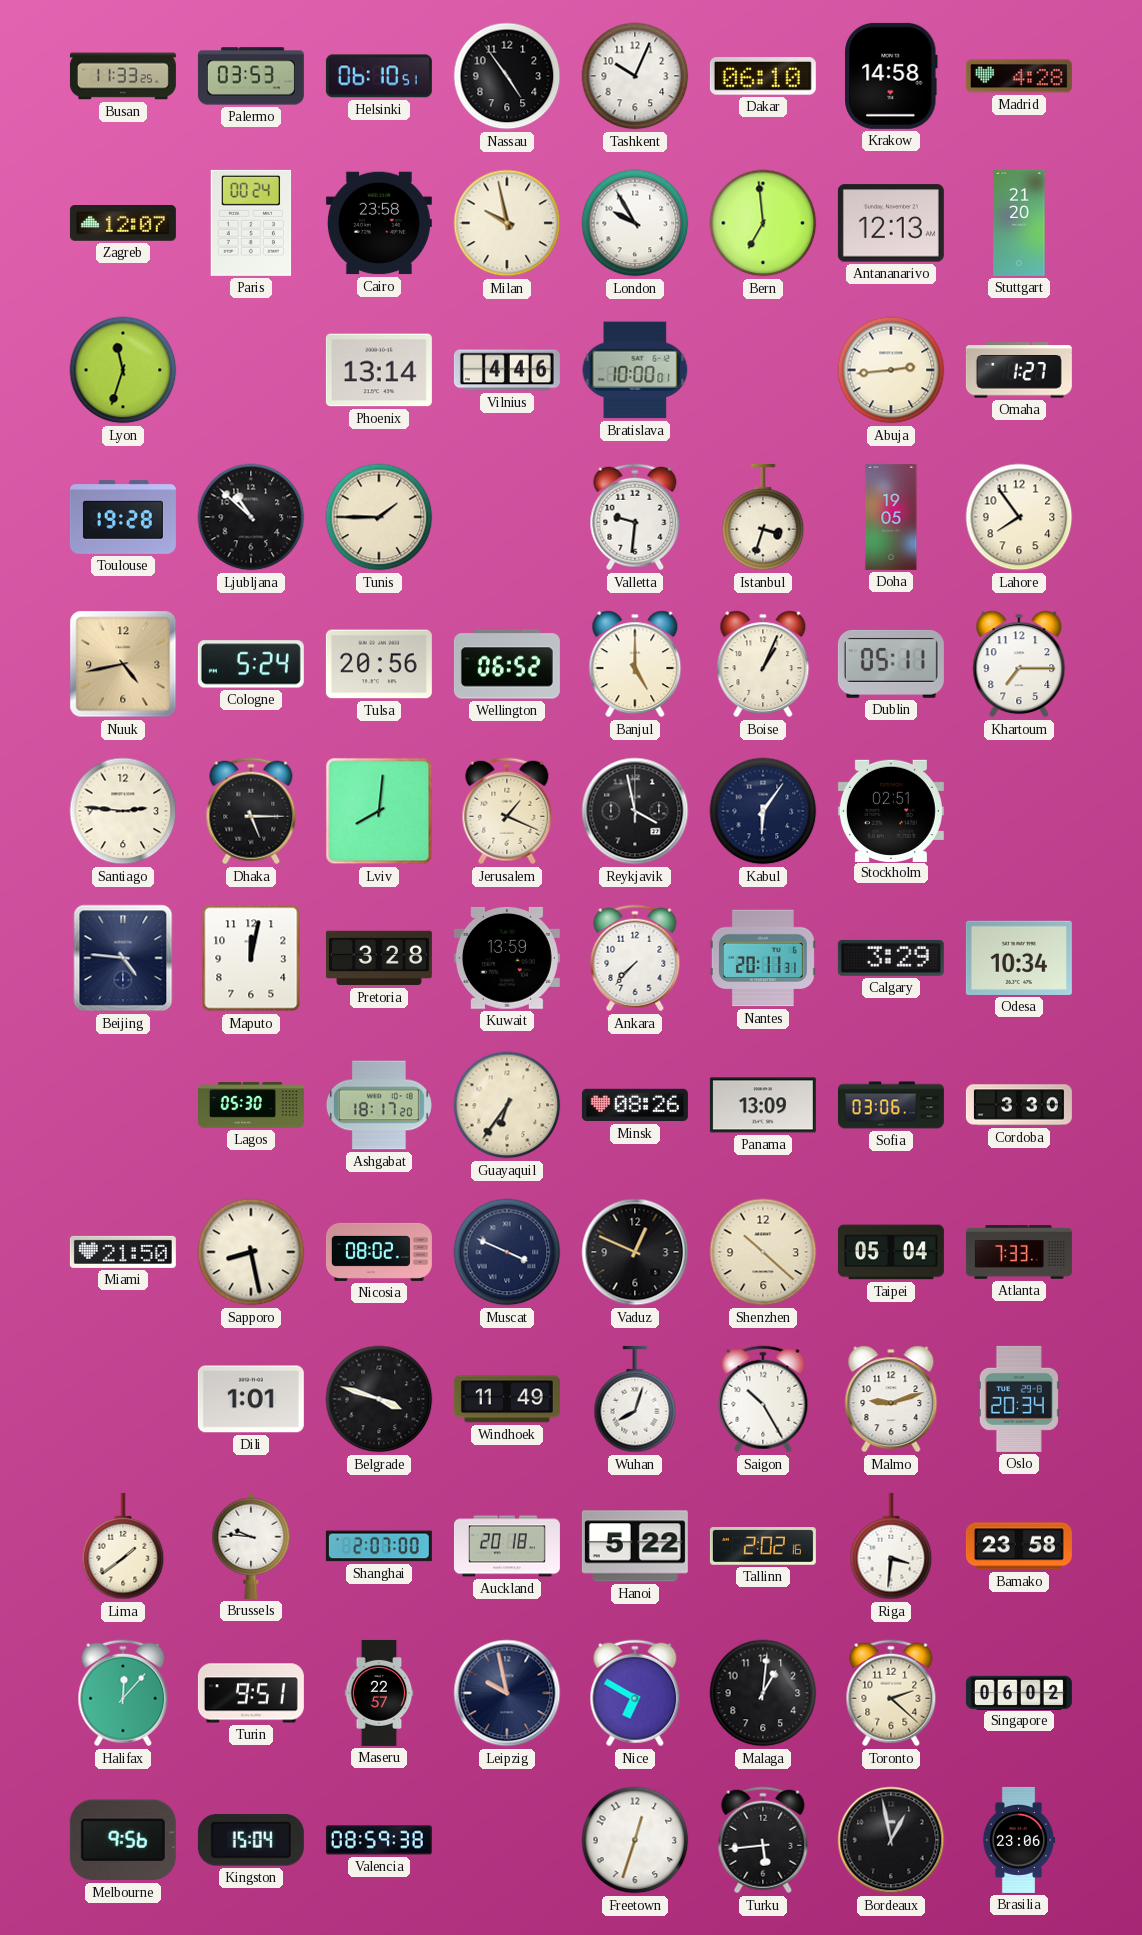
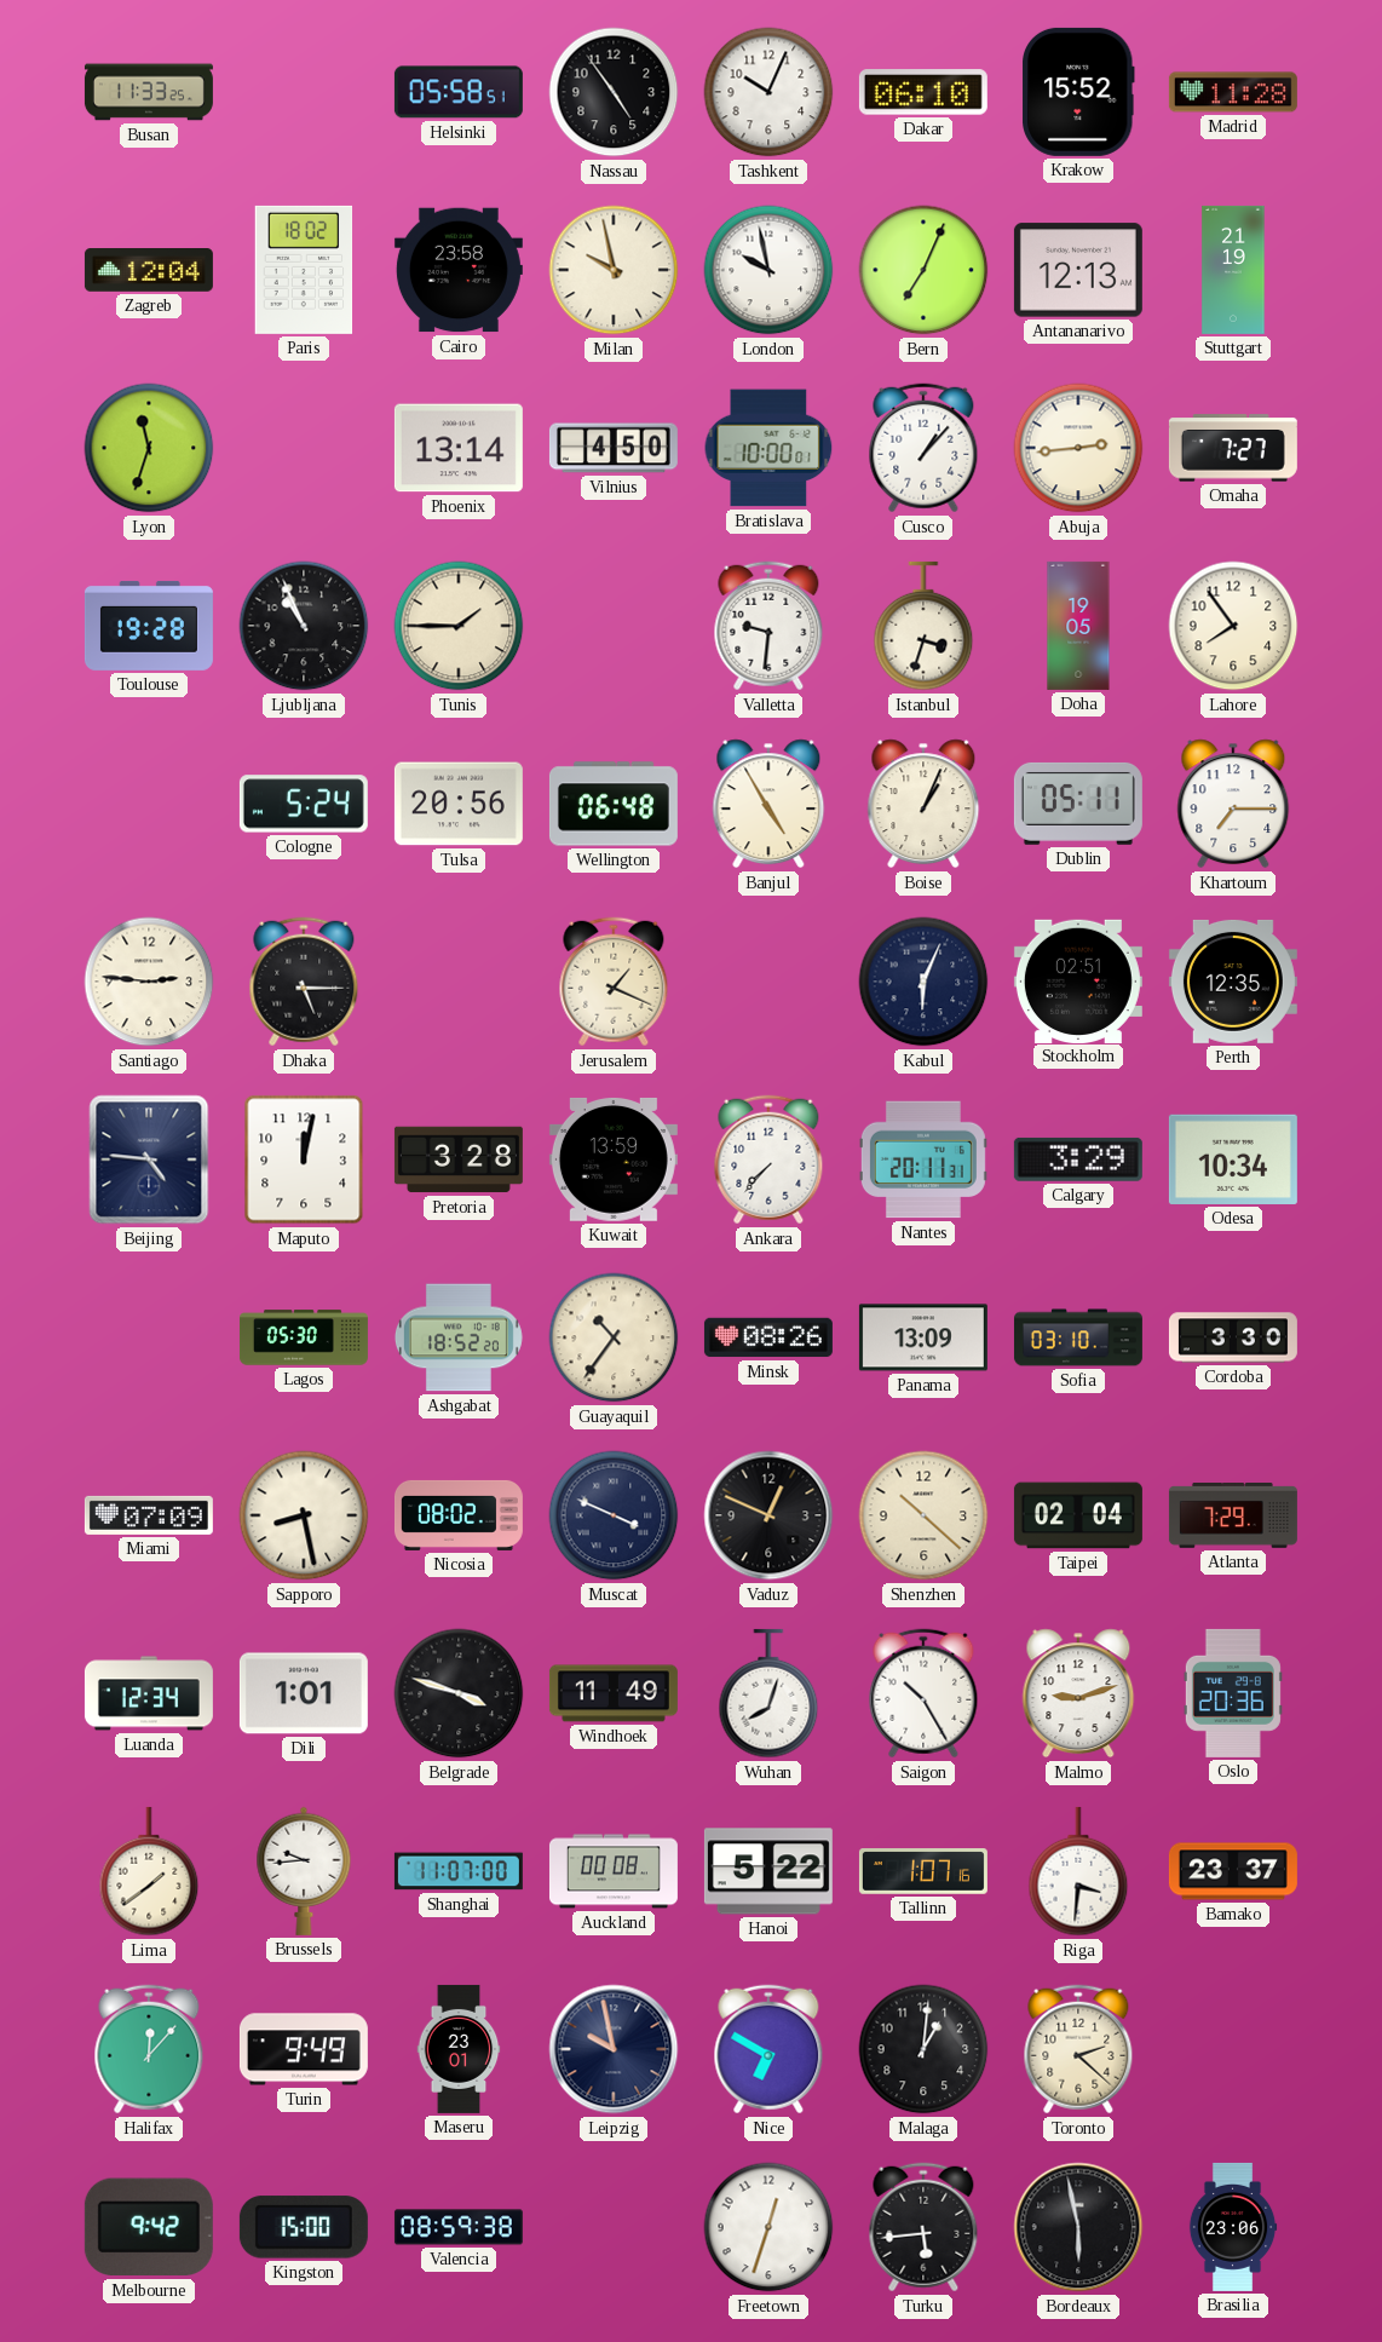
Palermo: 03:53 -> none
Helsinki: 06:10 -> 05:58
Krakow: 14:58 -> 15:52
Madrid: 4:28 -> 11:28
Zagreb: 12:07 -> 12:04
Paris: 00:24 -> 18:02
London: 9:55 -> 9:58
Bern: 6:59 -> 7:04
Stuttgart: 21:20 -> 21:19
Vilnius: 4:46 -> 4:50
Cusco: none -> 1:07
Omaha: 1:27 -> 7:27
Ljubljana: 10:52 -> 10:56
Nuuk: 4:43 -> none
Wellington: 06:52 -> 06:48
Banjul: 5:00 -> 4:55
Lviv: 8:01 -> none
Reykjavik: 3:58 -> none
Kabul: 6:06 -> 6:04
Perth: none -> 12:35
Ashgabat: 18:17 -> 18:52
Guayaquil: 6:36 -> 10:36
Sofia: 03:06 -> 03:10
Miami: 21:50 -> 07:09
Taipei: 05:04 -> 02:04
Atlanta: 7:33 -> 7:29
Luanda: none -> 12:34
Oslo: 20:34 -> 20:36
Brussels: 9:46 -> 9:44
Shanghai: 2:07 -> 11:07
Auckland: 20:18 -> 00:08
Tallinn: 2:02 -> 1:07
Bamako: 23:58 -> 23:37
Turin: 9:51 -> 9:49
Maseru: 22:57 -> 23:01
Singapore: 06:02 -> none
Melbourne: 9:56 -> 9:42
Kingston: 15:04 -> 15:00
Bordeaux: 12:58 -> 5:58
